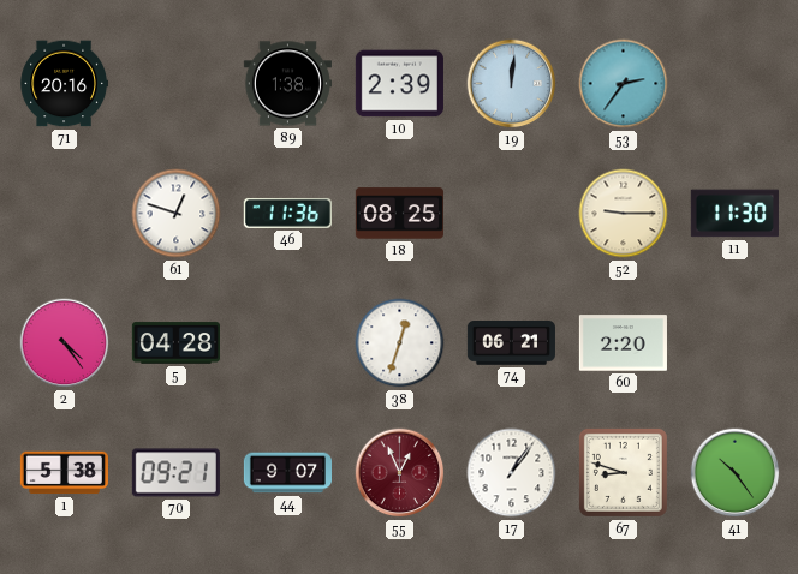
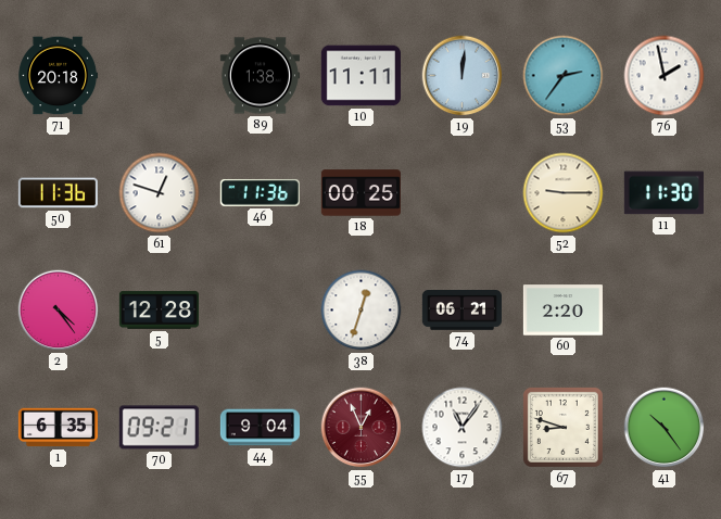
71: 20:16 -> 20:18
10: 2:39 -> 11:11
76: none -> 1:58
50: none -> 11:36
18: 08:25 -> 00:25
5: 04:28 -> 12:28
1: 5:38 -> 6:35
44: 9:07 -> 9:04
17: 1:06 -> 11:06
